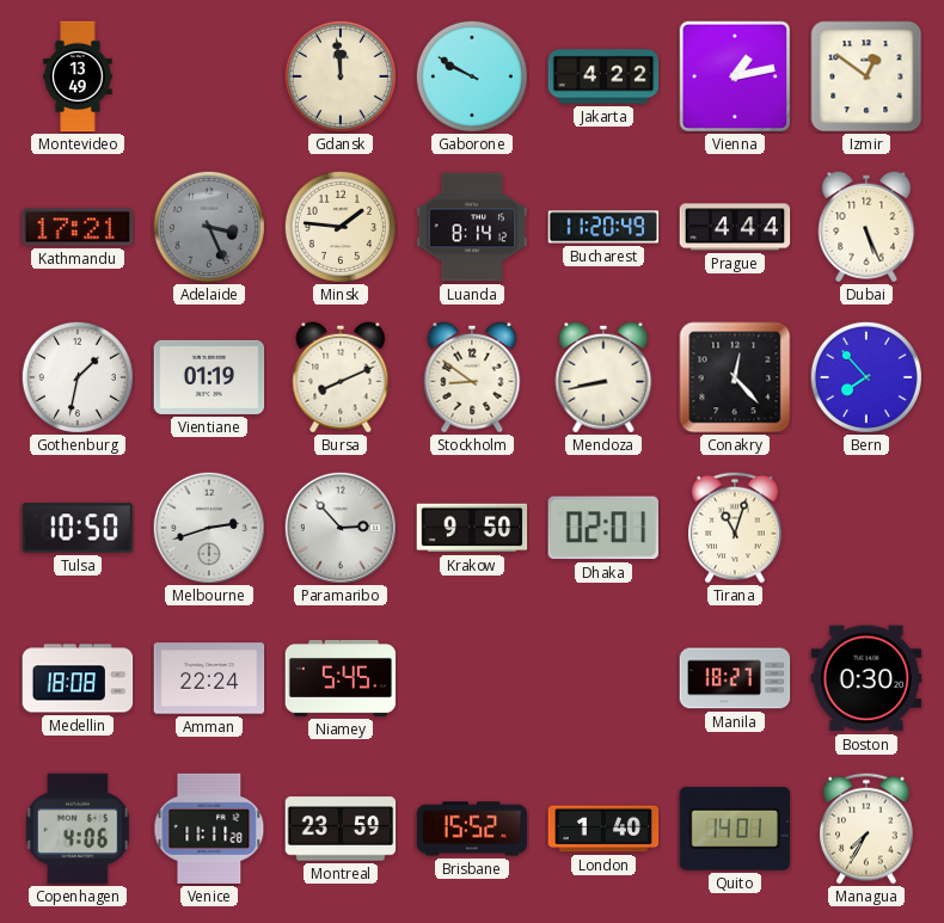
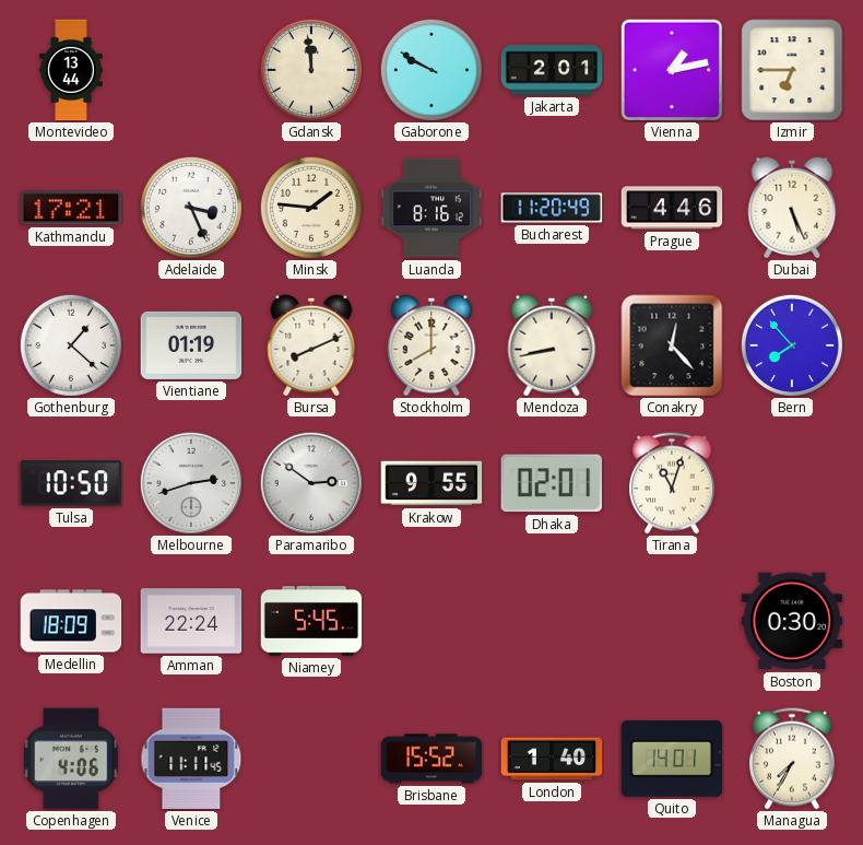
Montevideo: 13:49 -> 13:44
Jakarta: 4:22 -> 2:01
Izmir: 12:51 -> 6:45
Adelaide dial: grey -> white
Luanda: 8:14 -> 8:16
Prague: 4:44 -> 4:46
Gothenburg: 1:32 -> 1:22
Stockholm: 8:51 -> 8:00
Paramaribo: 2:53 -> 2:51
Krakow: 9:50 -> 9:55
Medellin: 18:08 -> 18:09
Manila: 18:27 -> none
Venice: 11:11:28 -> 11:11:45
Montreal: 23:59 -> none
